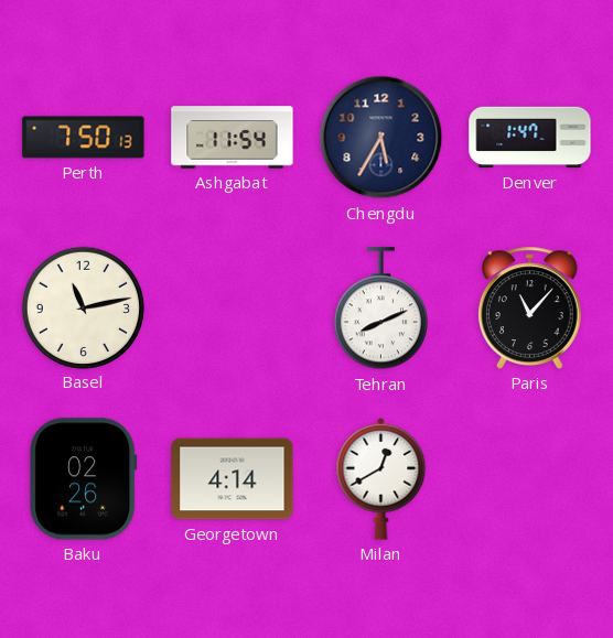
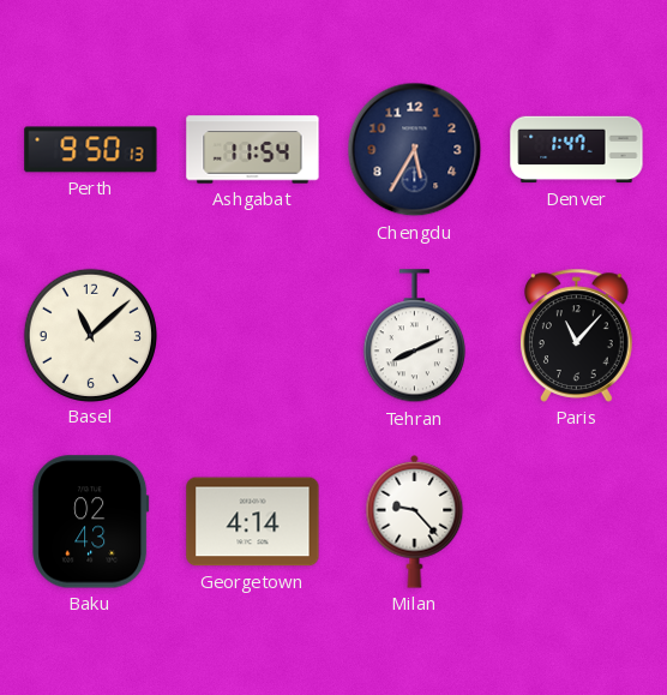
Perth: 7:50 -> 9:50
Basel: 11:13 -> 11:08
Baku: 02:26 -> 02:43
Milan: 12:40 -> 9:23
